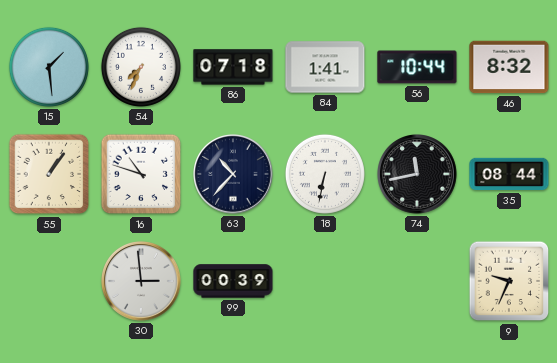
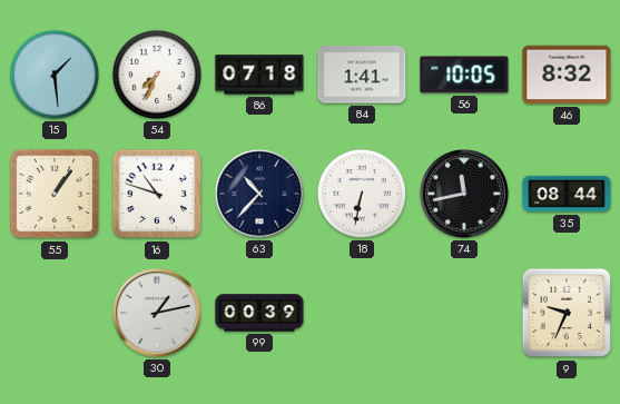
56: 10:44 -> 10:05
30: 2:59 -> 1:13
